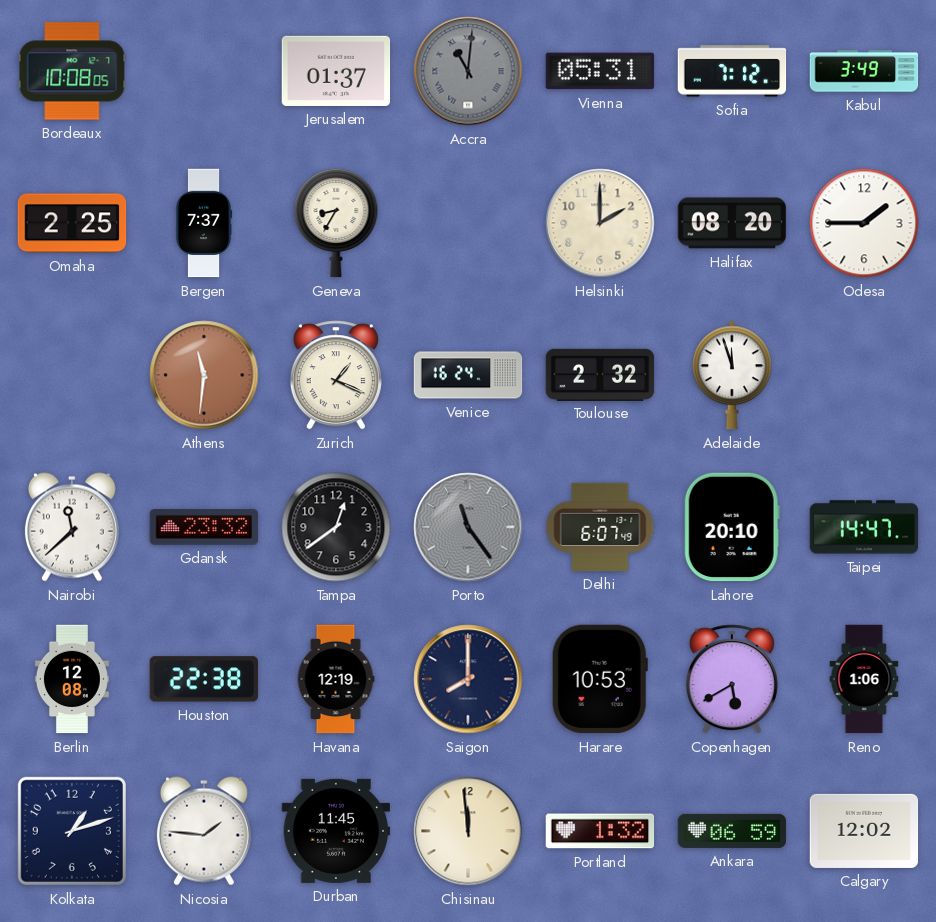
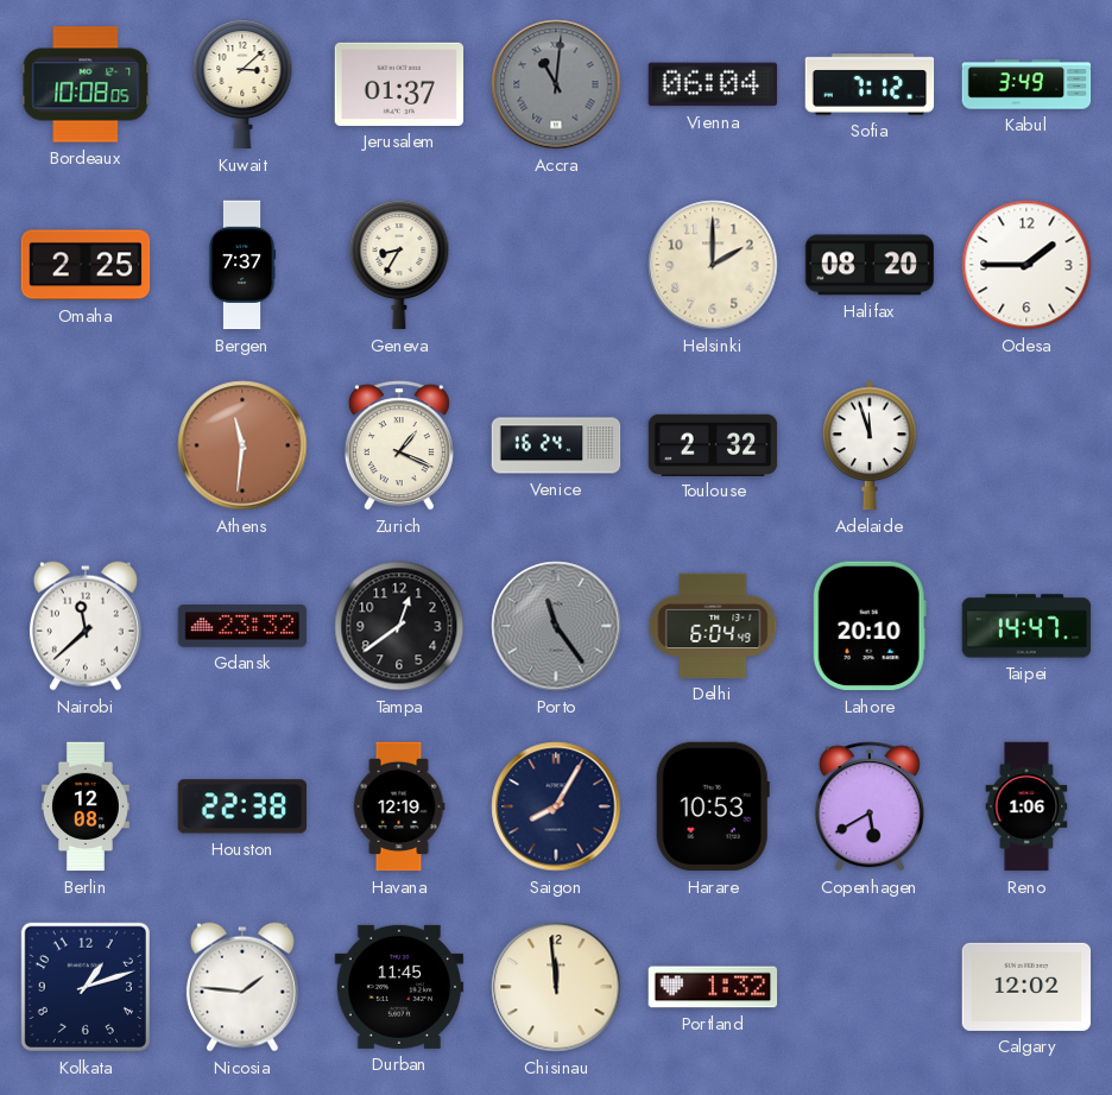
Kuwait: none -> 3:08
Vienna: 05:31 -> 06:04
Delhi: 6:07 -> 6:04
Saigon: 8:00 -> 8:05
Ankara: 06:59 -> none
